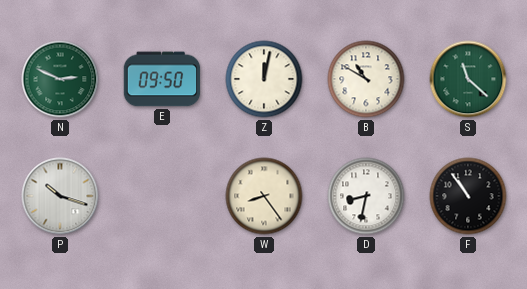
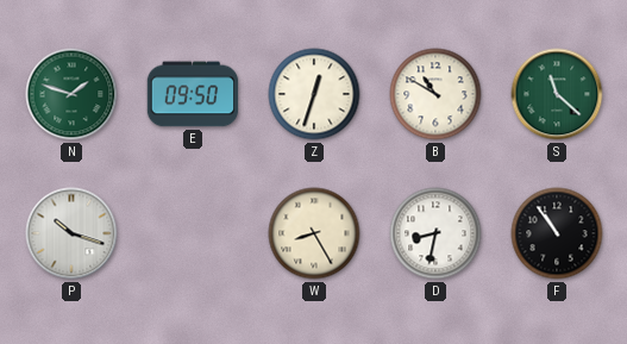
N: 2:49 -> 1:48
Z: 12:02 -> 12:33
W: 8:24 -> 8:25
